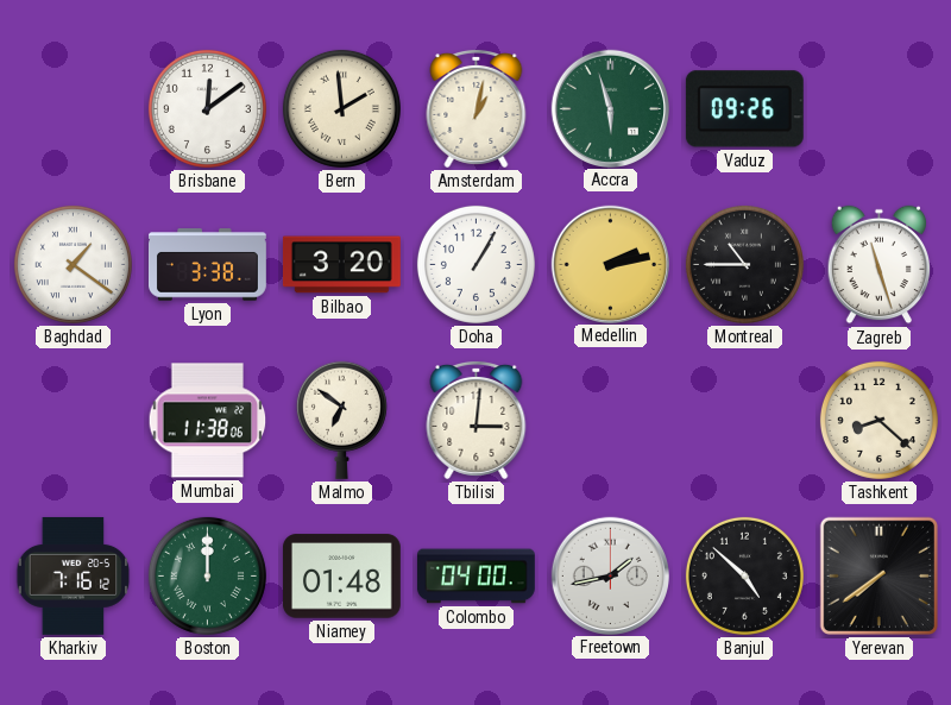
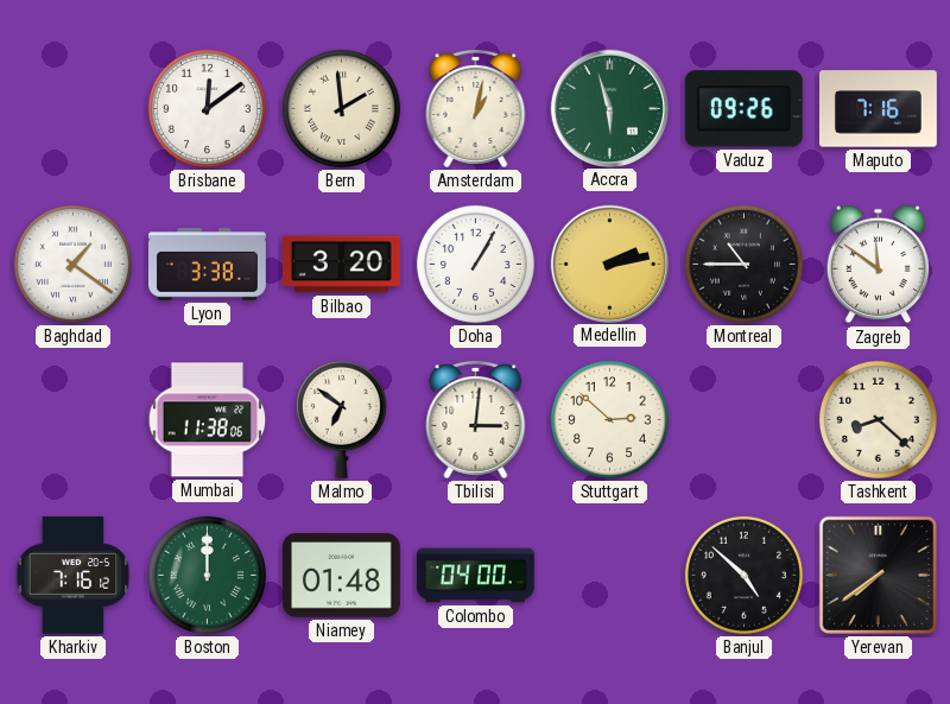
Maputo: none -> 7:16
Zagreb: 11:27 -> 11:51
Stuttgart: none -> 2:52
Freetown: 1:43 -> none
